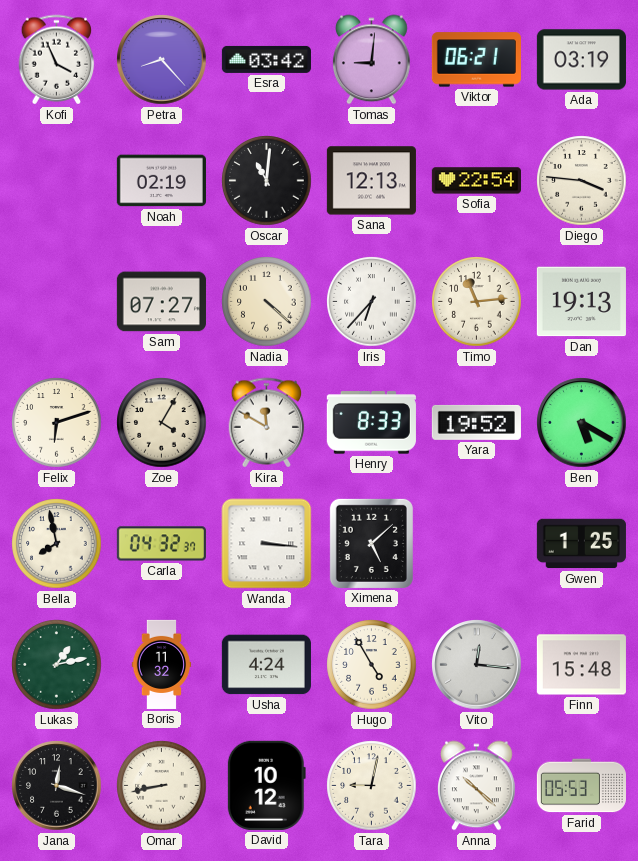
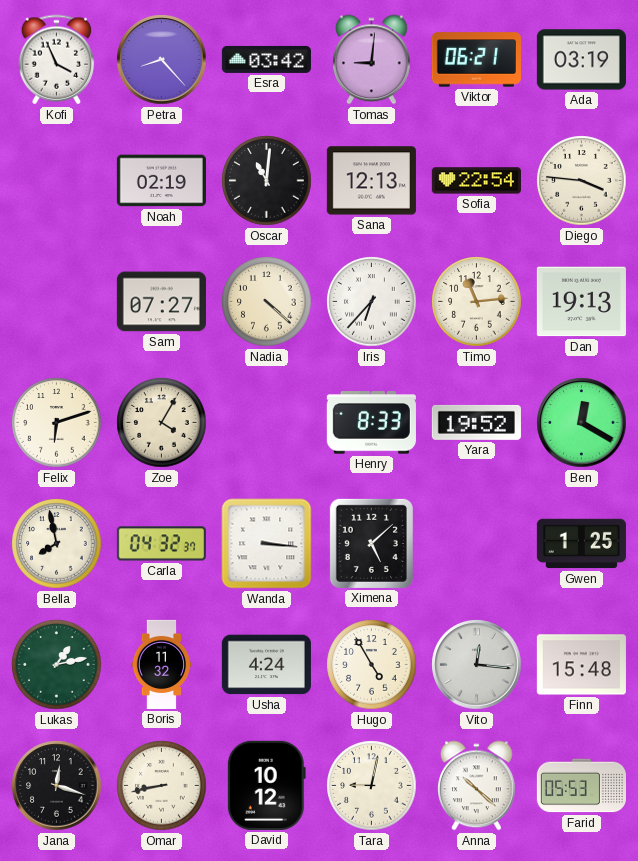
Kira: 11:50 -> none
Ben: 5:20 -> 12:20
